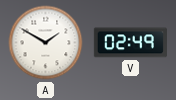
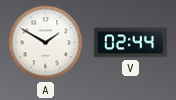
V: 02:49 -> 02:44
